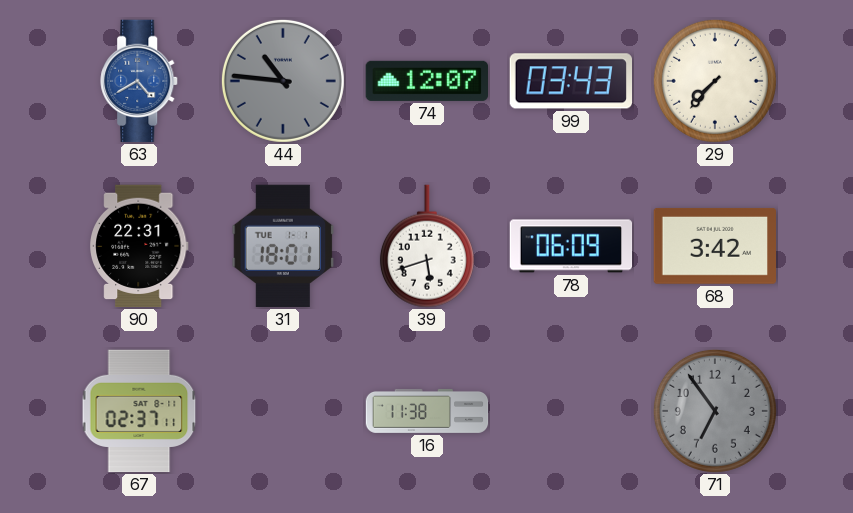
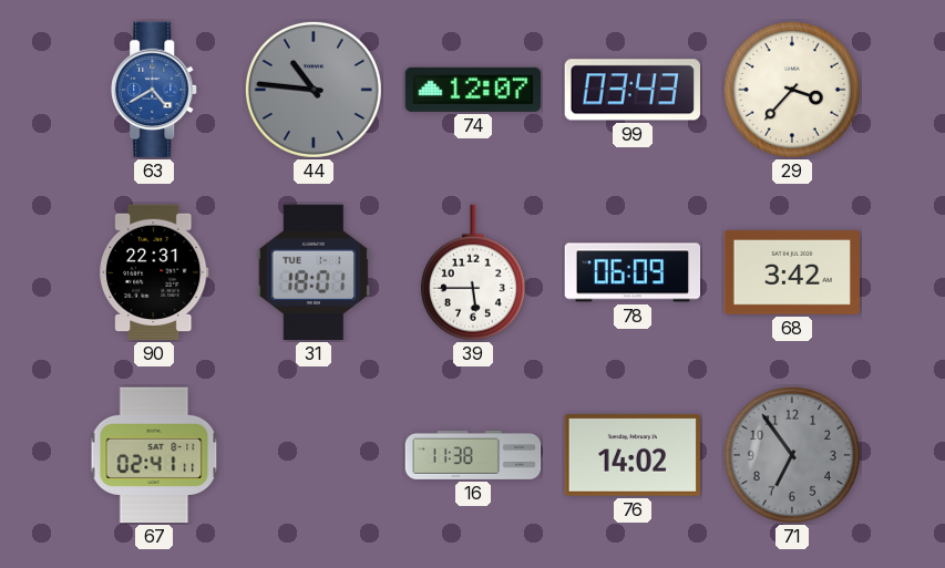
29: 7:37 -> 3:37
39: 5:42 -> 5:45
67: 02:37 -> 02:41
76: none -> 14:02
